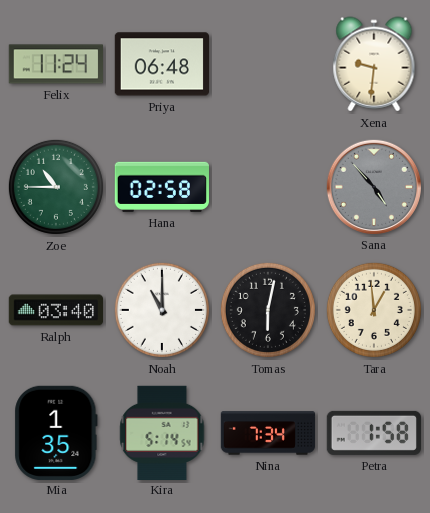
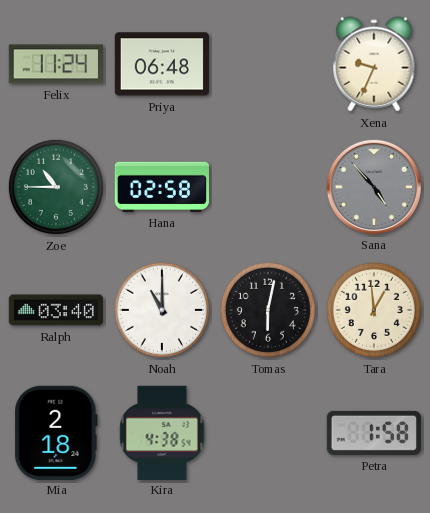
Xena: 9:31 -> 9:34
Mia: 1:35 -> 2:18
Kira: 5:14 -> 4:38
Nina: 7:34 -> none
